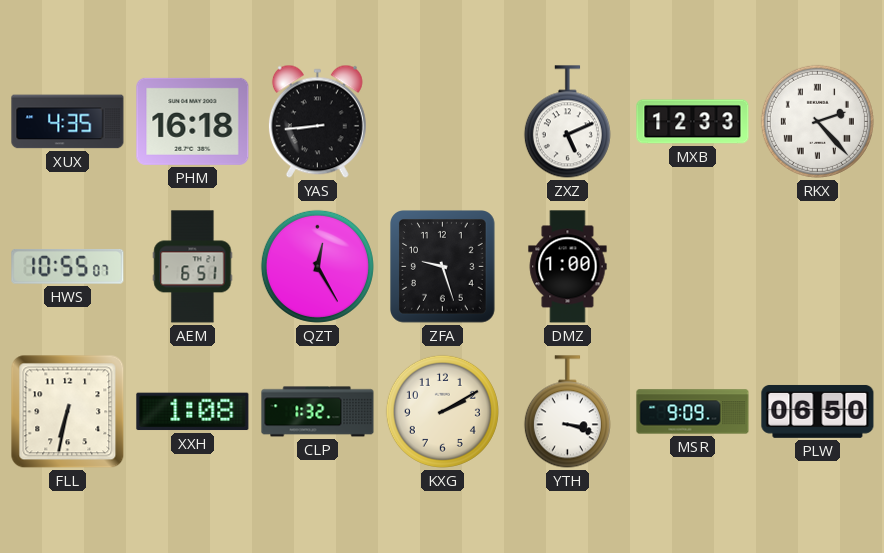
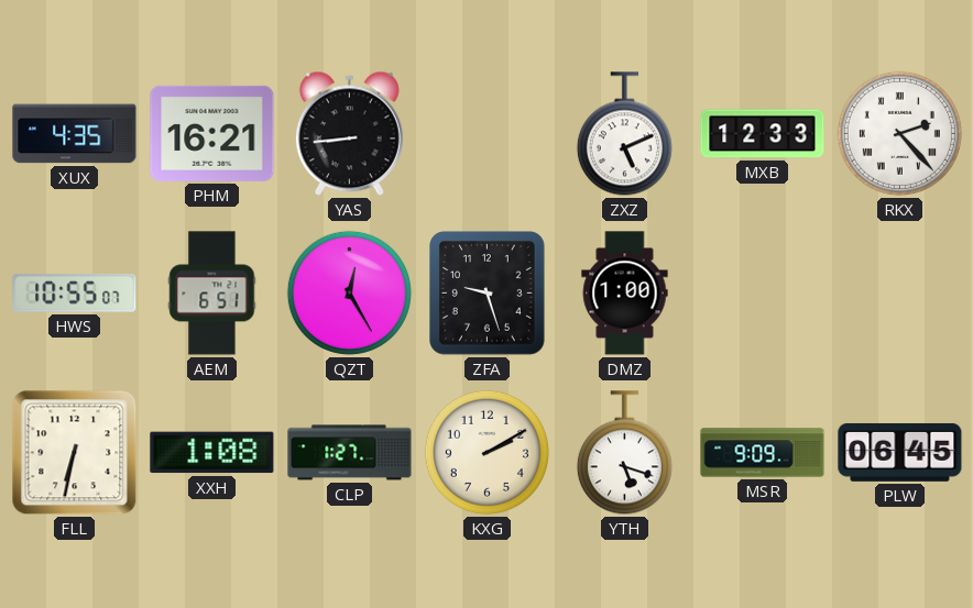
PHM: 16:18 -> 16:21
CLP: 1:32 -> 1:27
YTH: 3:18 -> 5:18
PLW: 06:50 -> 06:45
